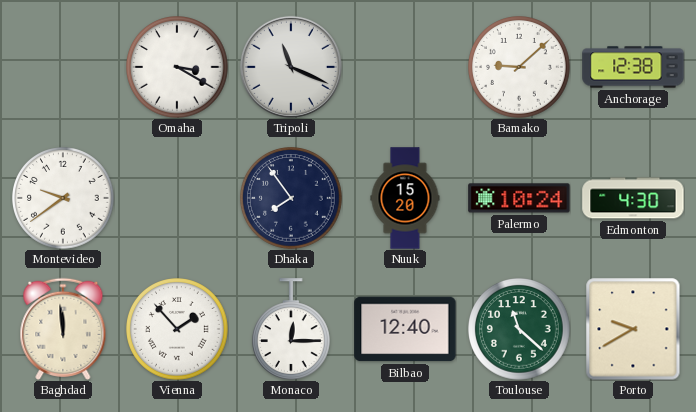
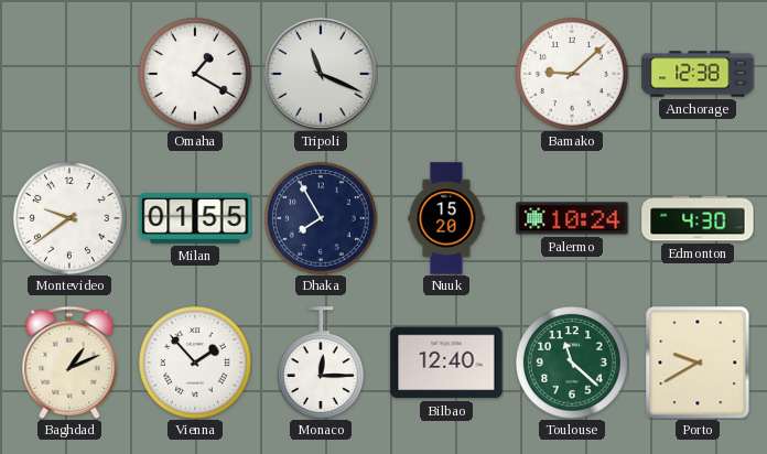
Omaha: 3:20 -> 1:20
Milan: none -> 01:55
Dhaka: 7:54 -> 7:55
Baghdad: 11:59 -> 1:11
